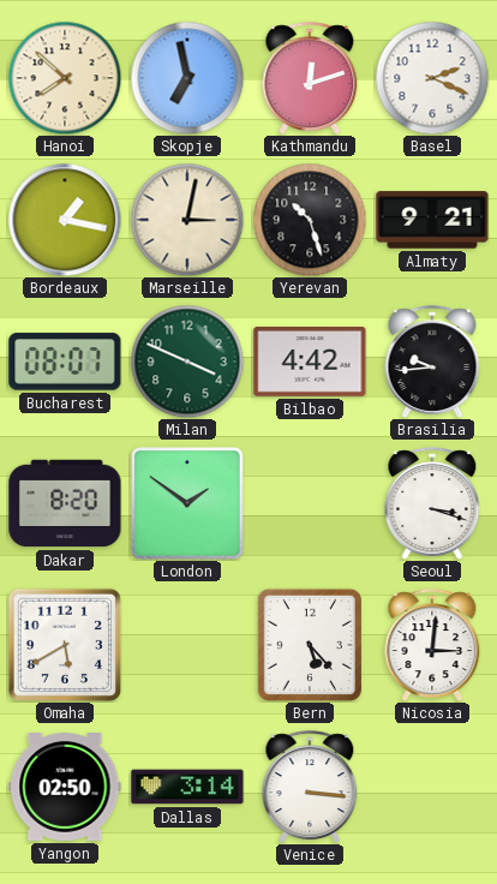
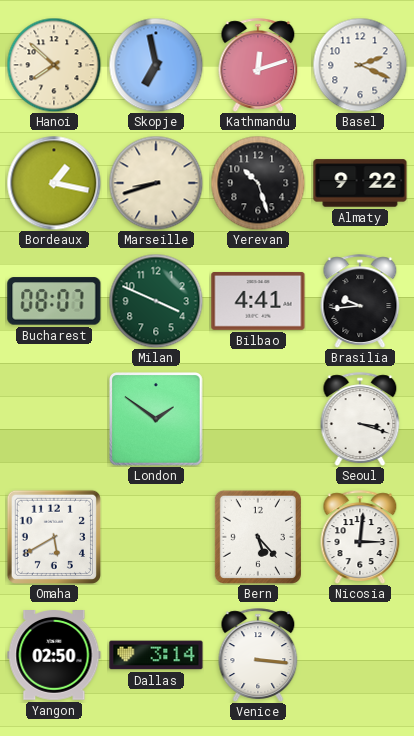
Marseille: 3:02 -> 8:42
Almaty: 9:21 -> 9:22
Bilbao: 4:42 -> 4:41
Dakar: 8:20 -> none
